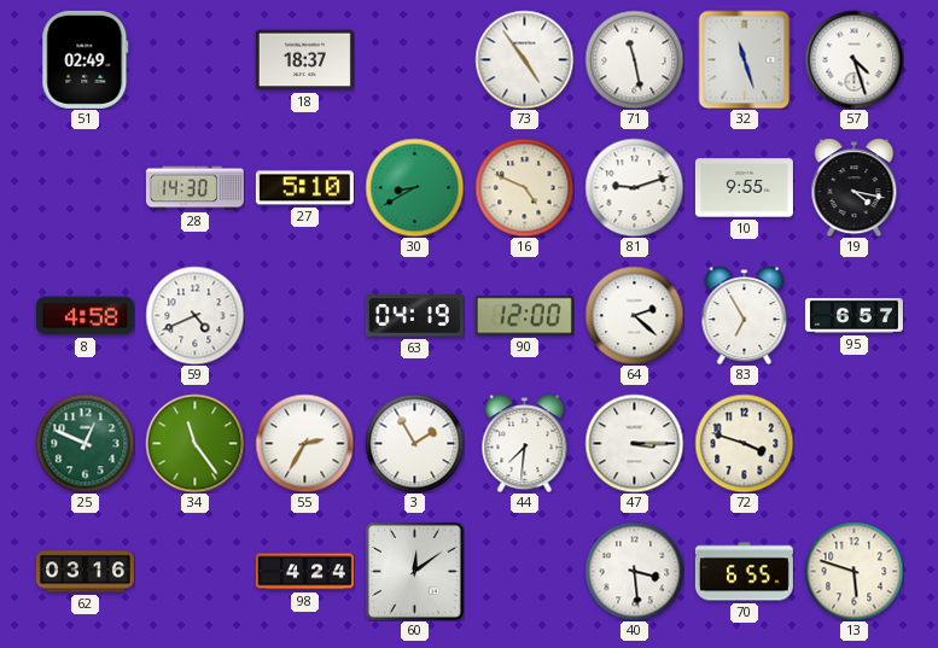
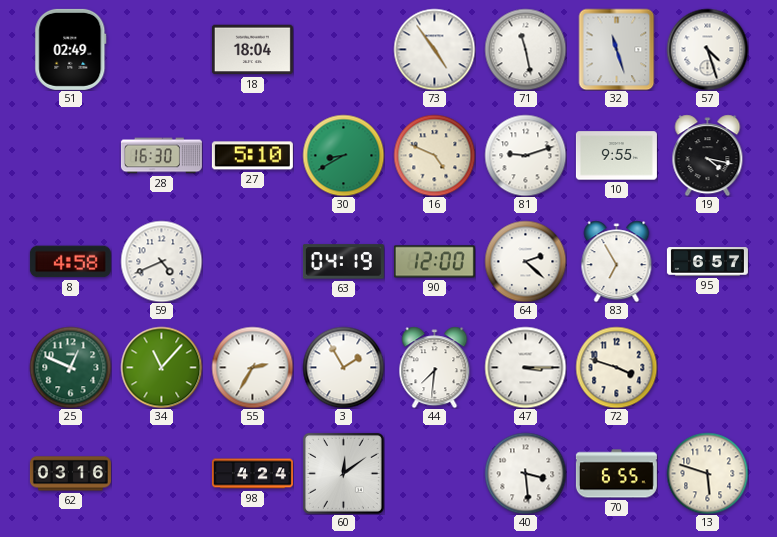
18: 18:37 -> 18:04
28: 14:30 -> 16:30
34: 11:24 -> 11:07
